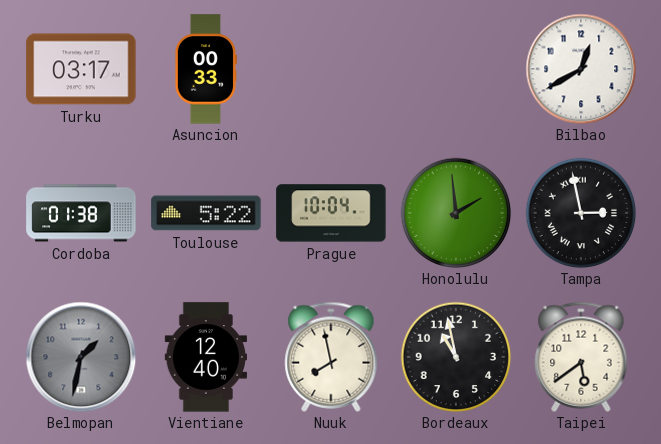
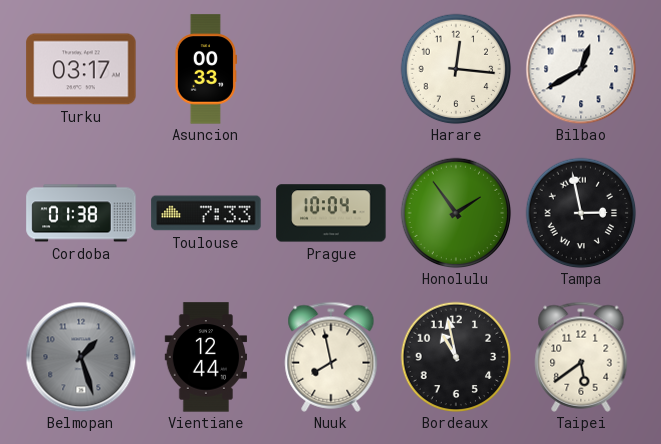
Harare: none -> 12:16
Toulouse: 5:22 -> 7:33
Honolulu: 1:59 -> 1:54
Belmopan: 1:32 -> 1:27
Vientiane: 12:40 -> 12:44
